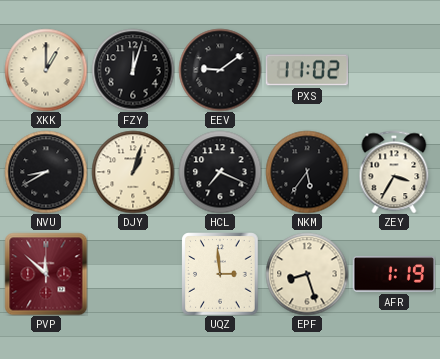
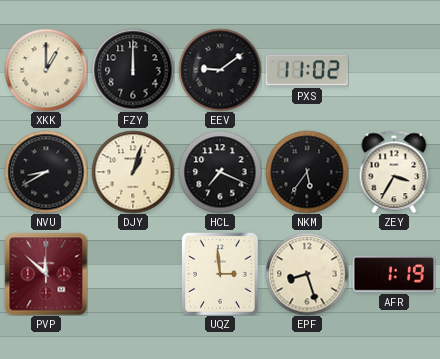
FZY: 12:03 -> 12:00
